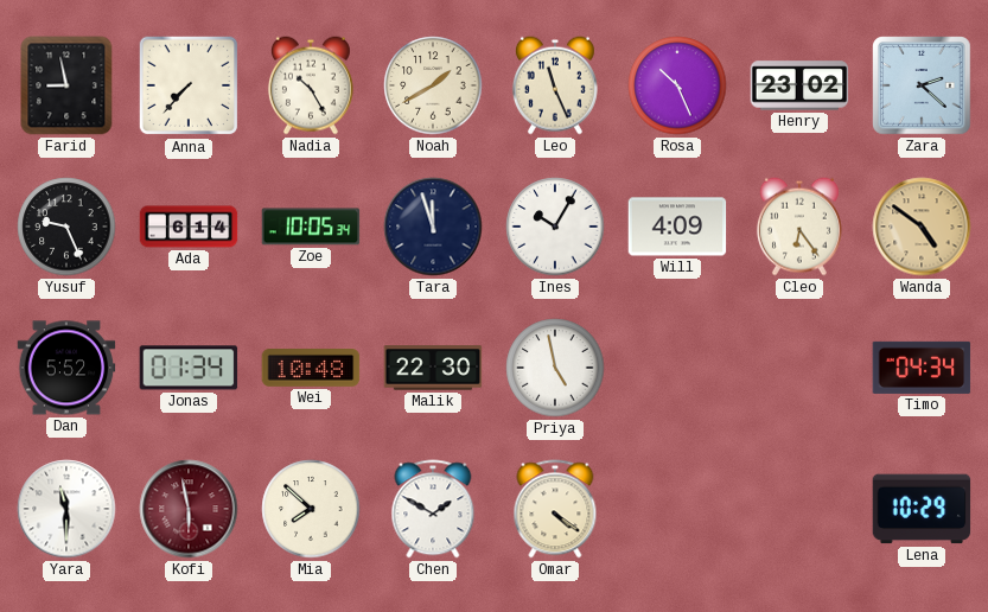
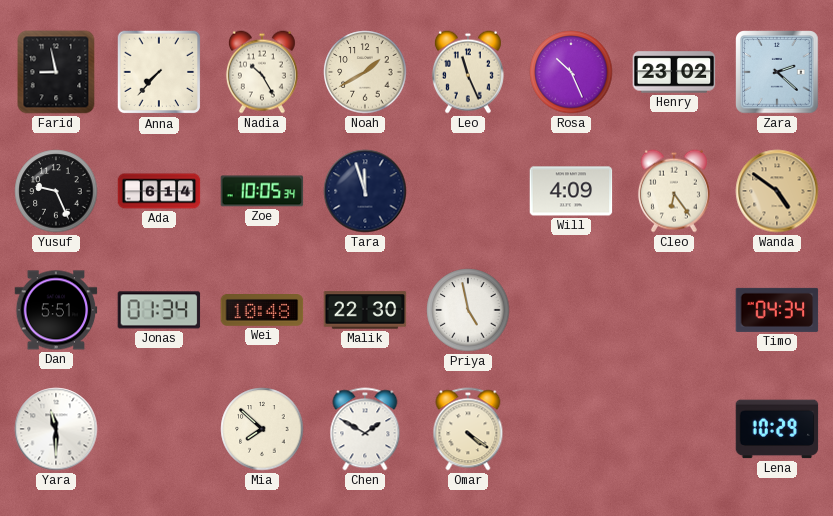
Ines: 10:05 -> none
Dan: 5:52 -> 5:51
Kofi: 5:58 -> none
